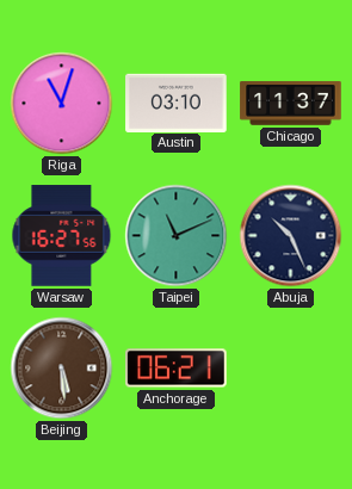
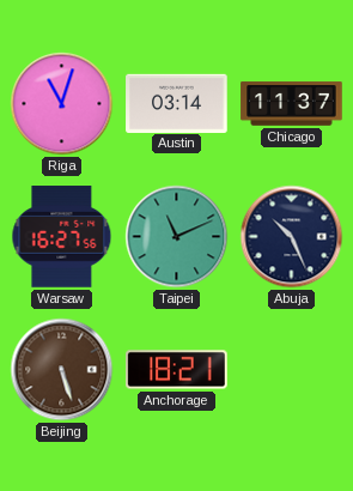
Austin: 03:10 -> 03:14
Beijing: 5:29 -> 5:27
Anchorage: 06:21 -> 18:21
